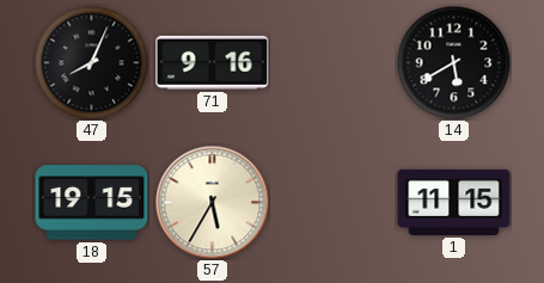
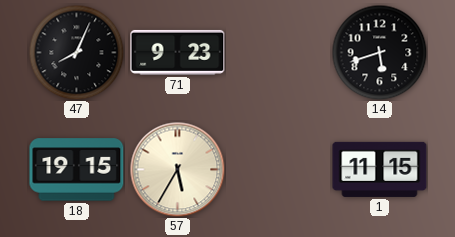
71: 9:16 -> 9:23
14: 5:40 -> 5:42
